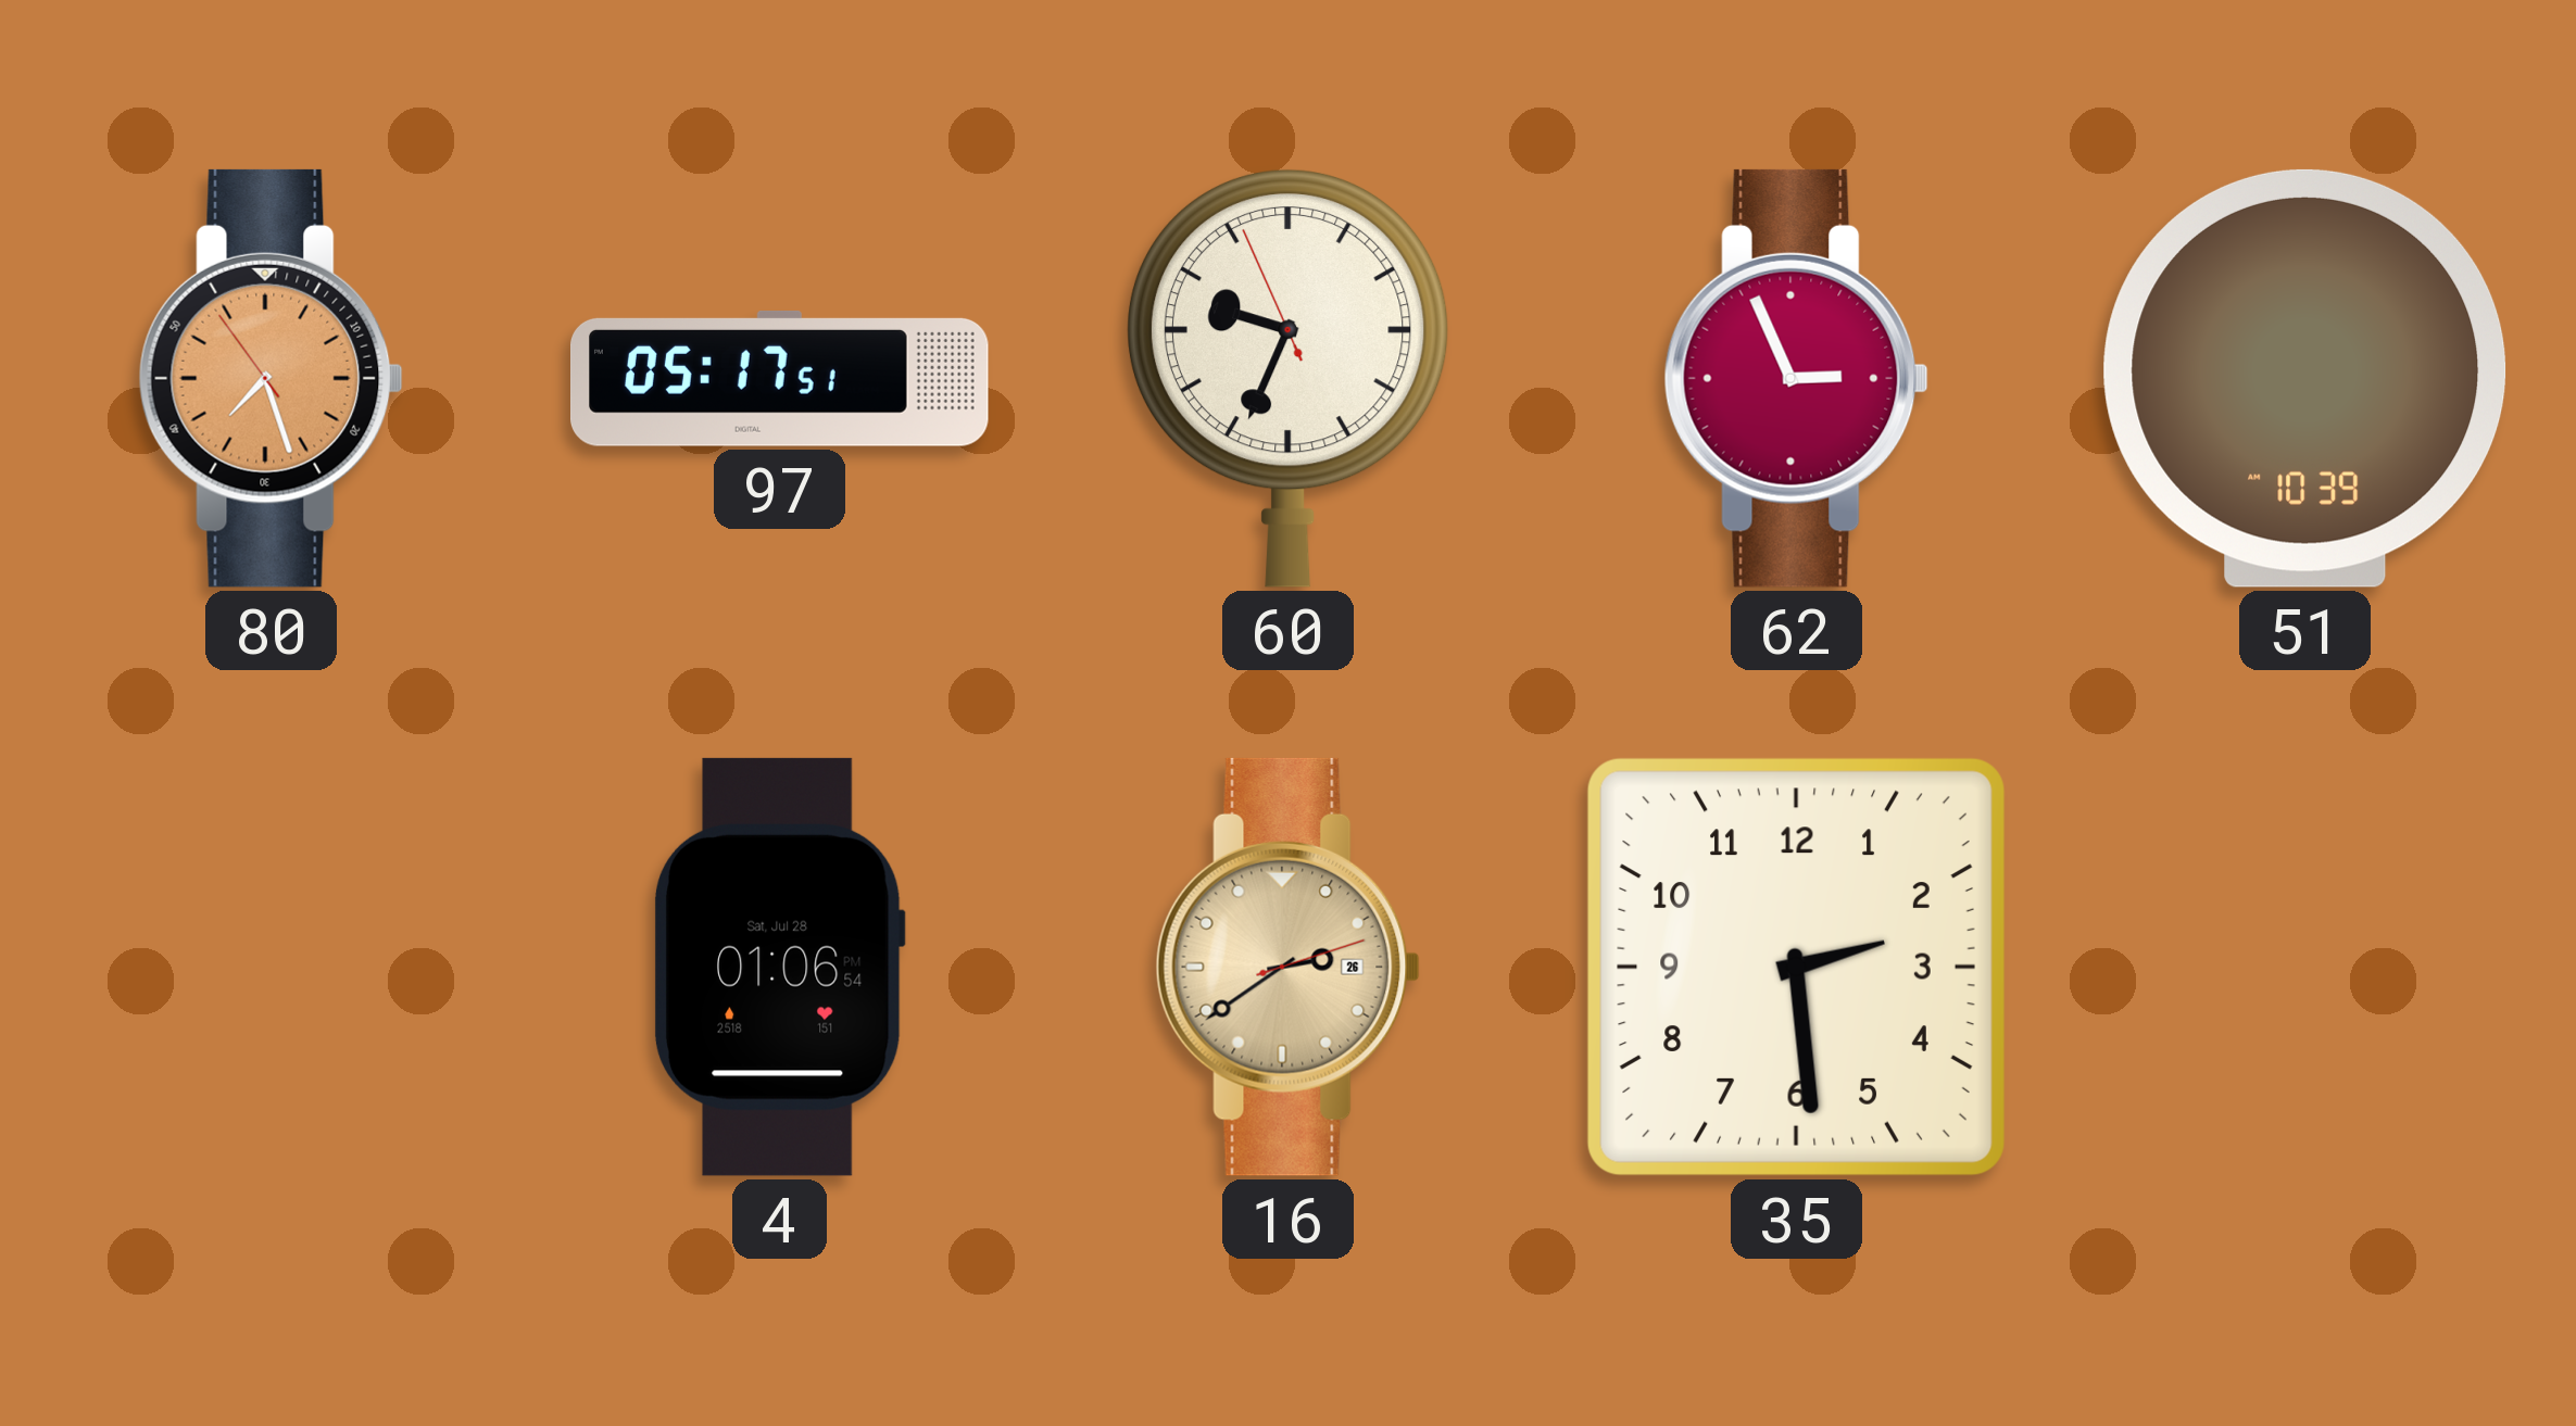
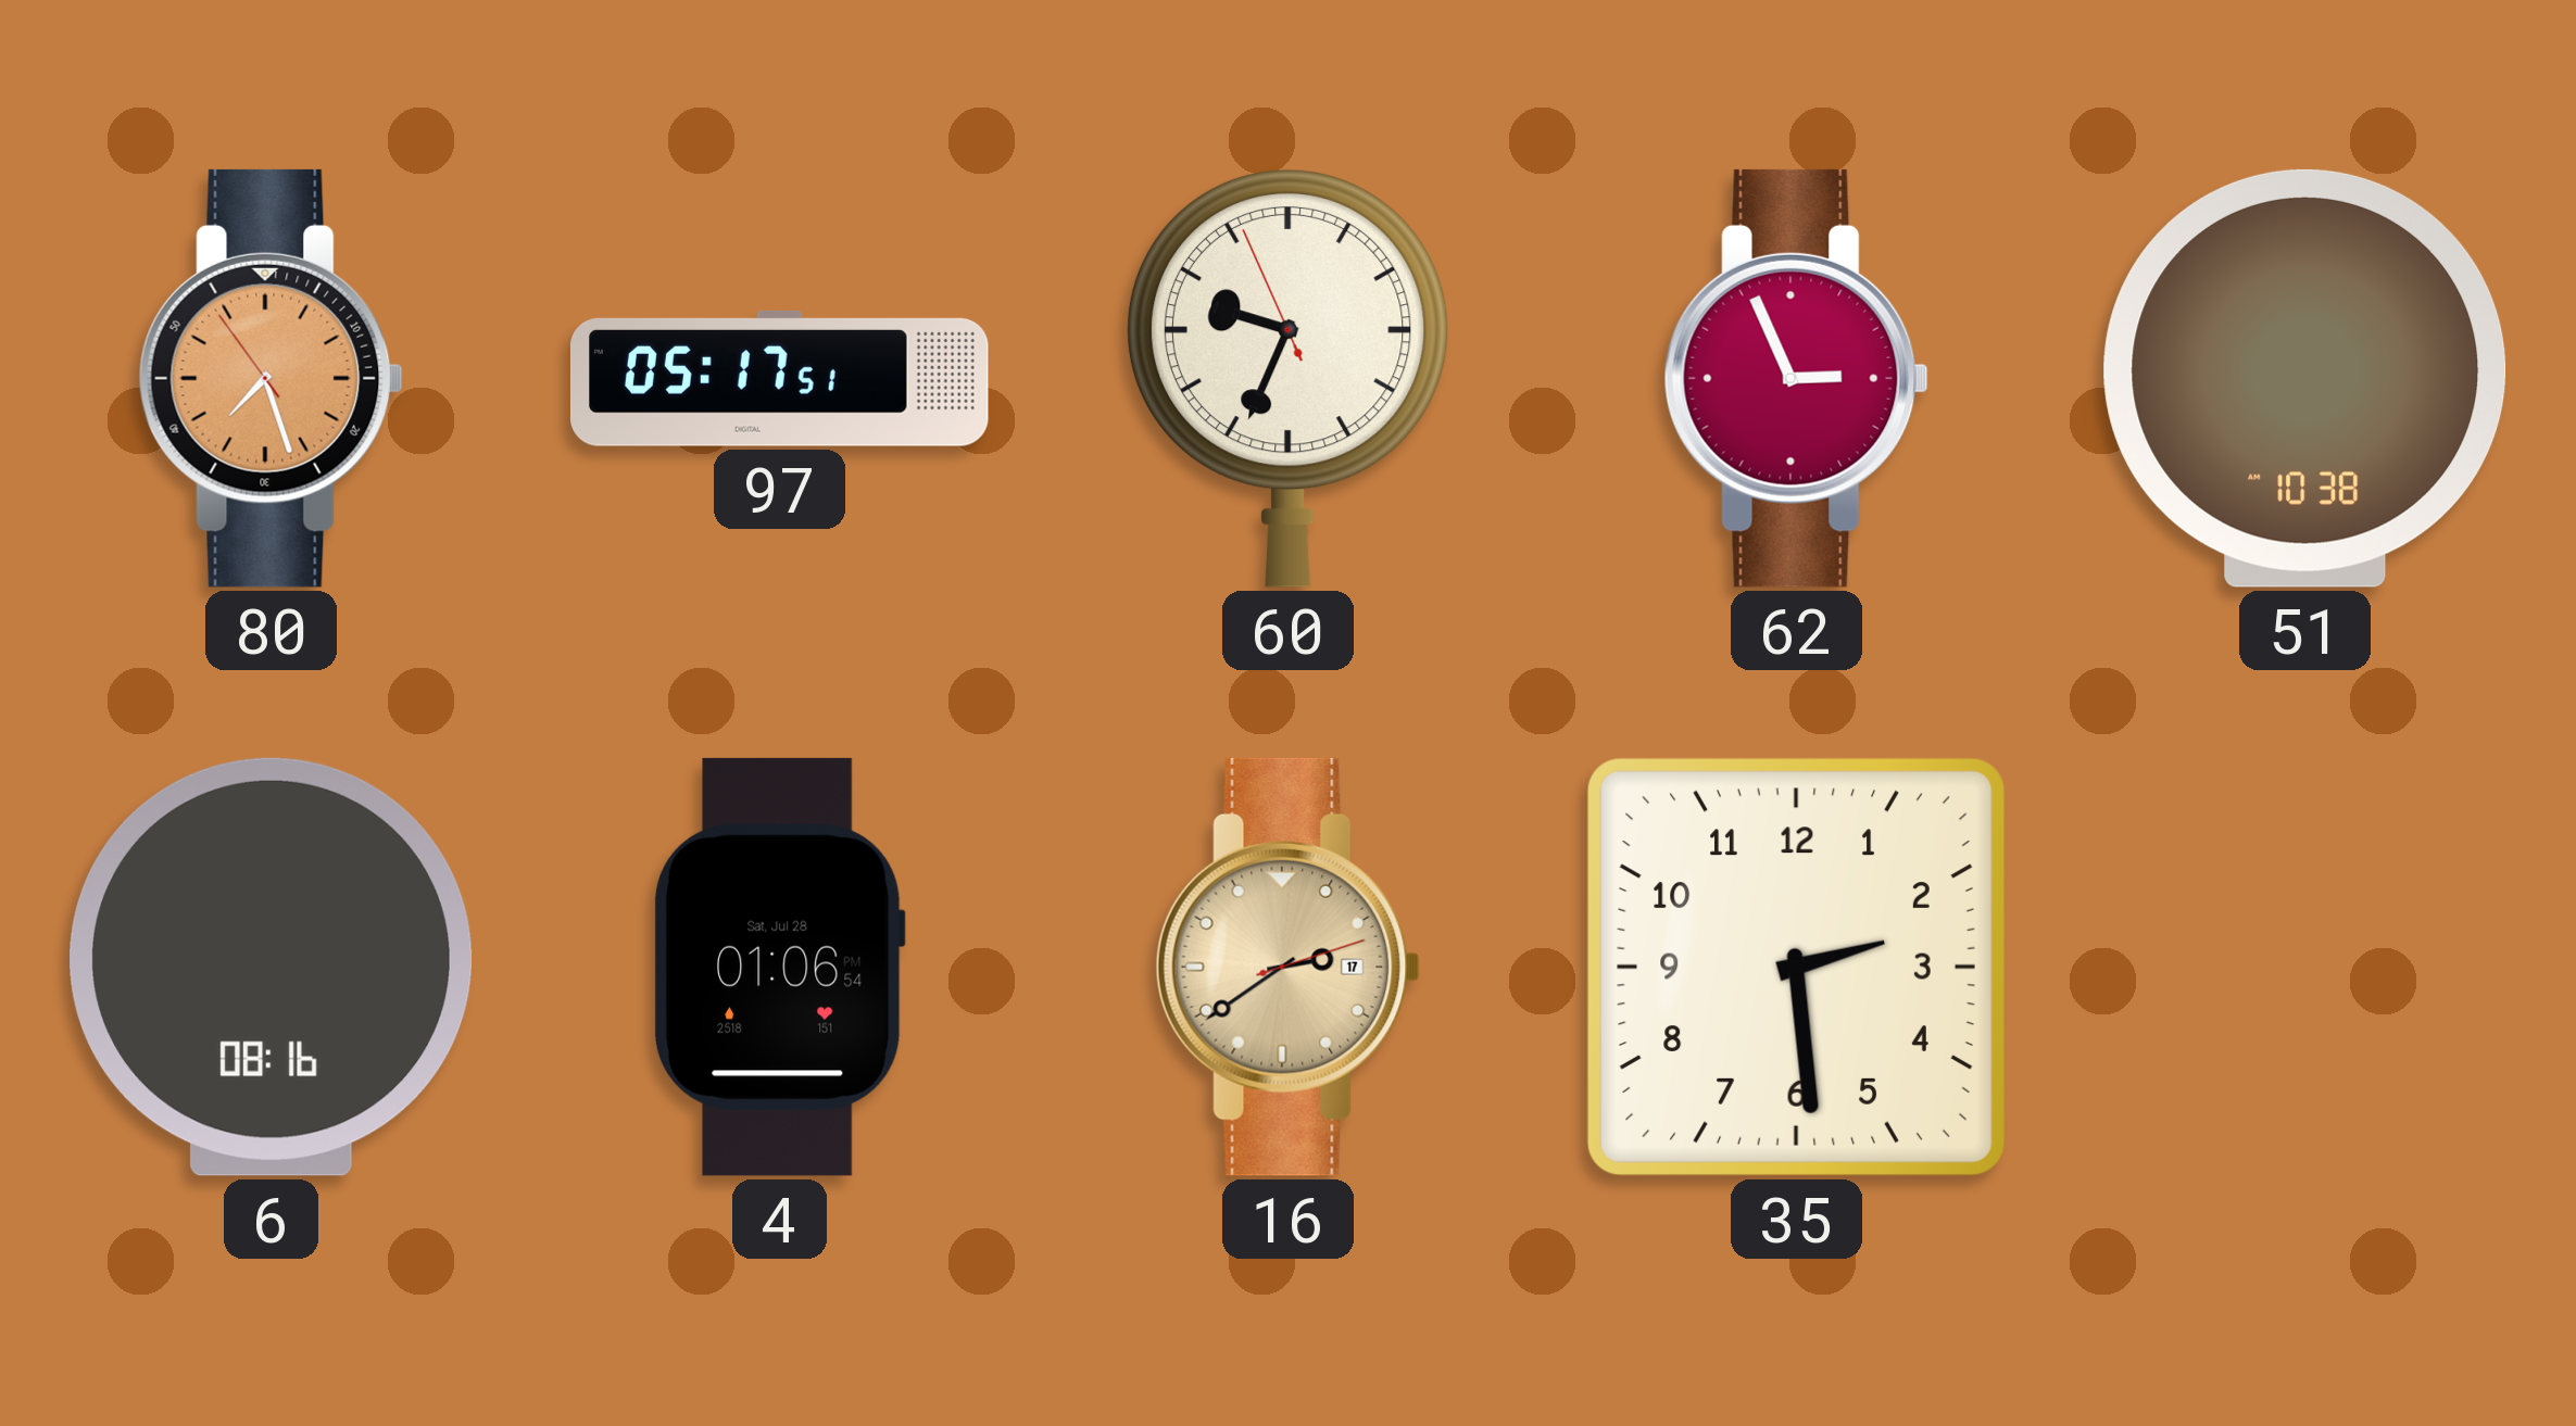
51: 10:39 -> 10:38
6: none -> 08:16
16 date: 26 -> 17
